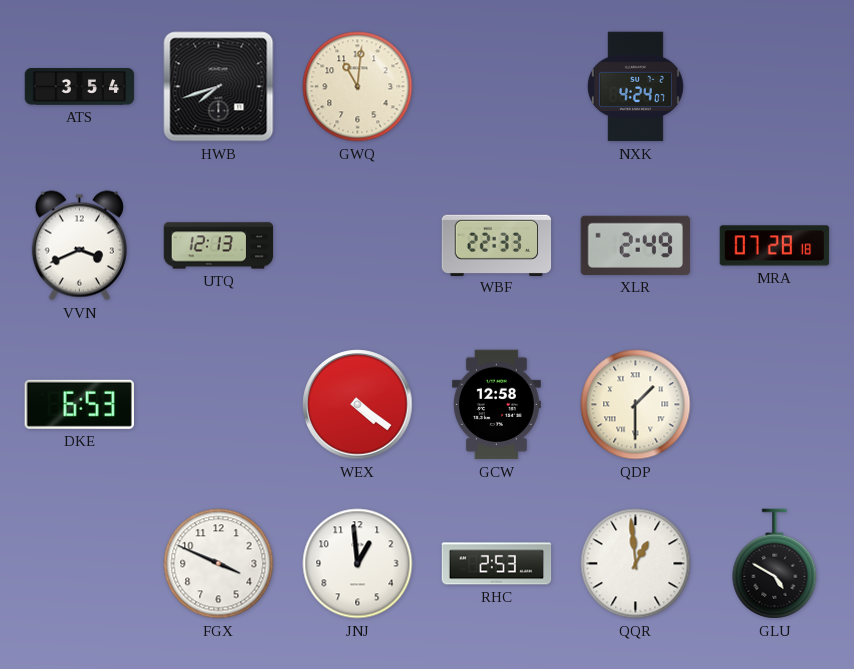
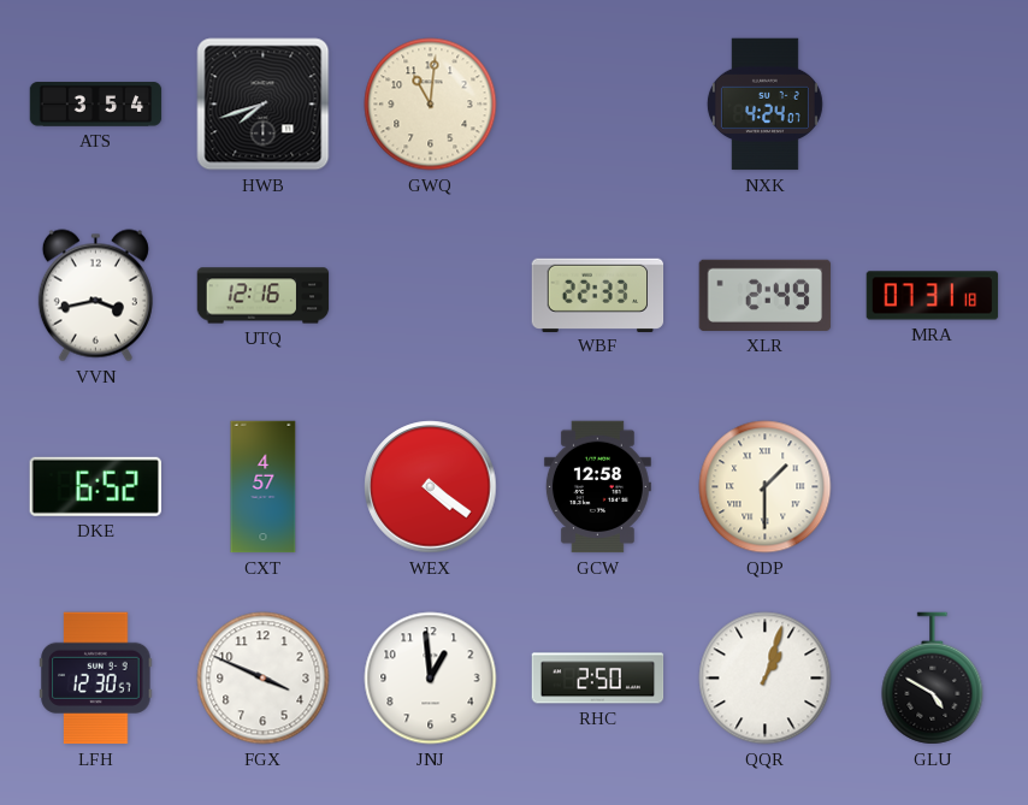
VVN: 3:41 -> 3:43
UTQ: 12:13 -> 12:16
MRA: 07:28 -> 07:31
DKE: 6:53 -> 6:52
CXT: none -> 4:57
LFH: none -> 12:30
RHC: 2:53 -> 2:50
QQR: 12:59 -> 1:03
